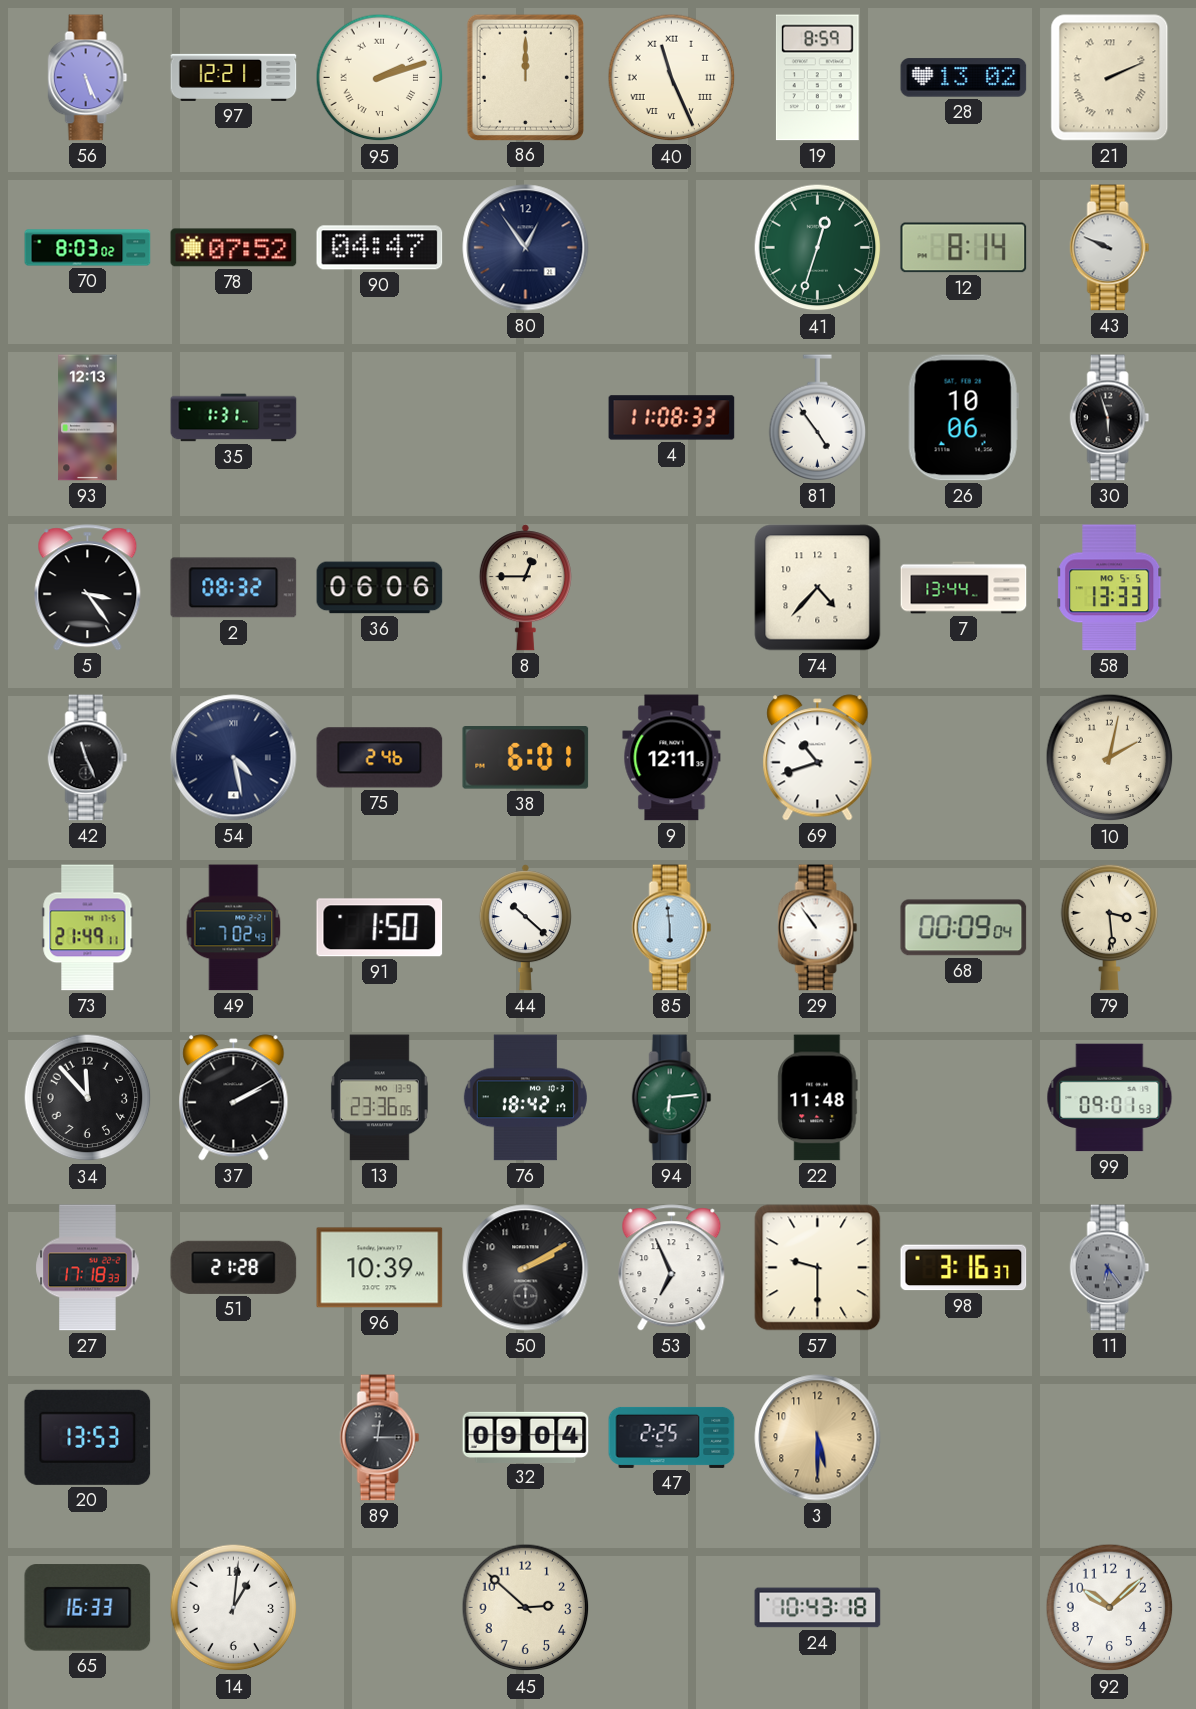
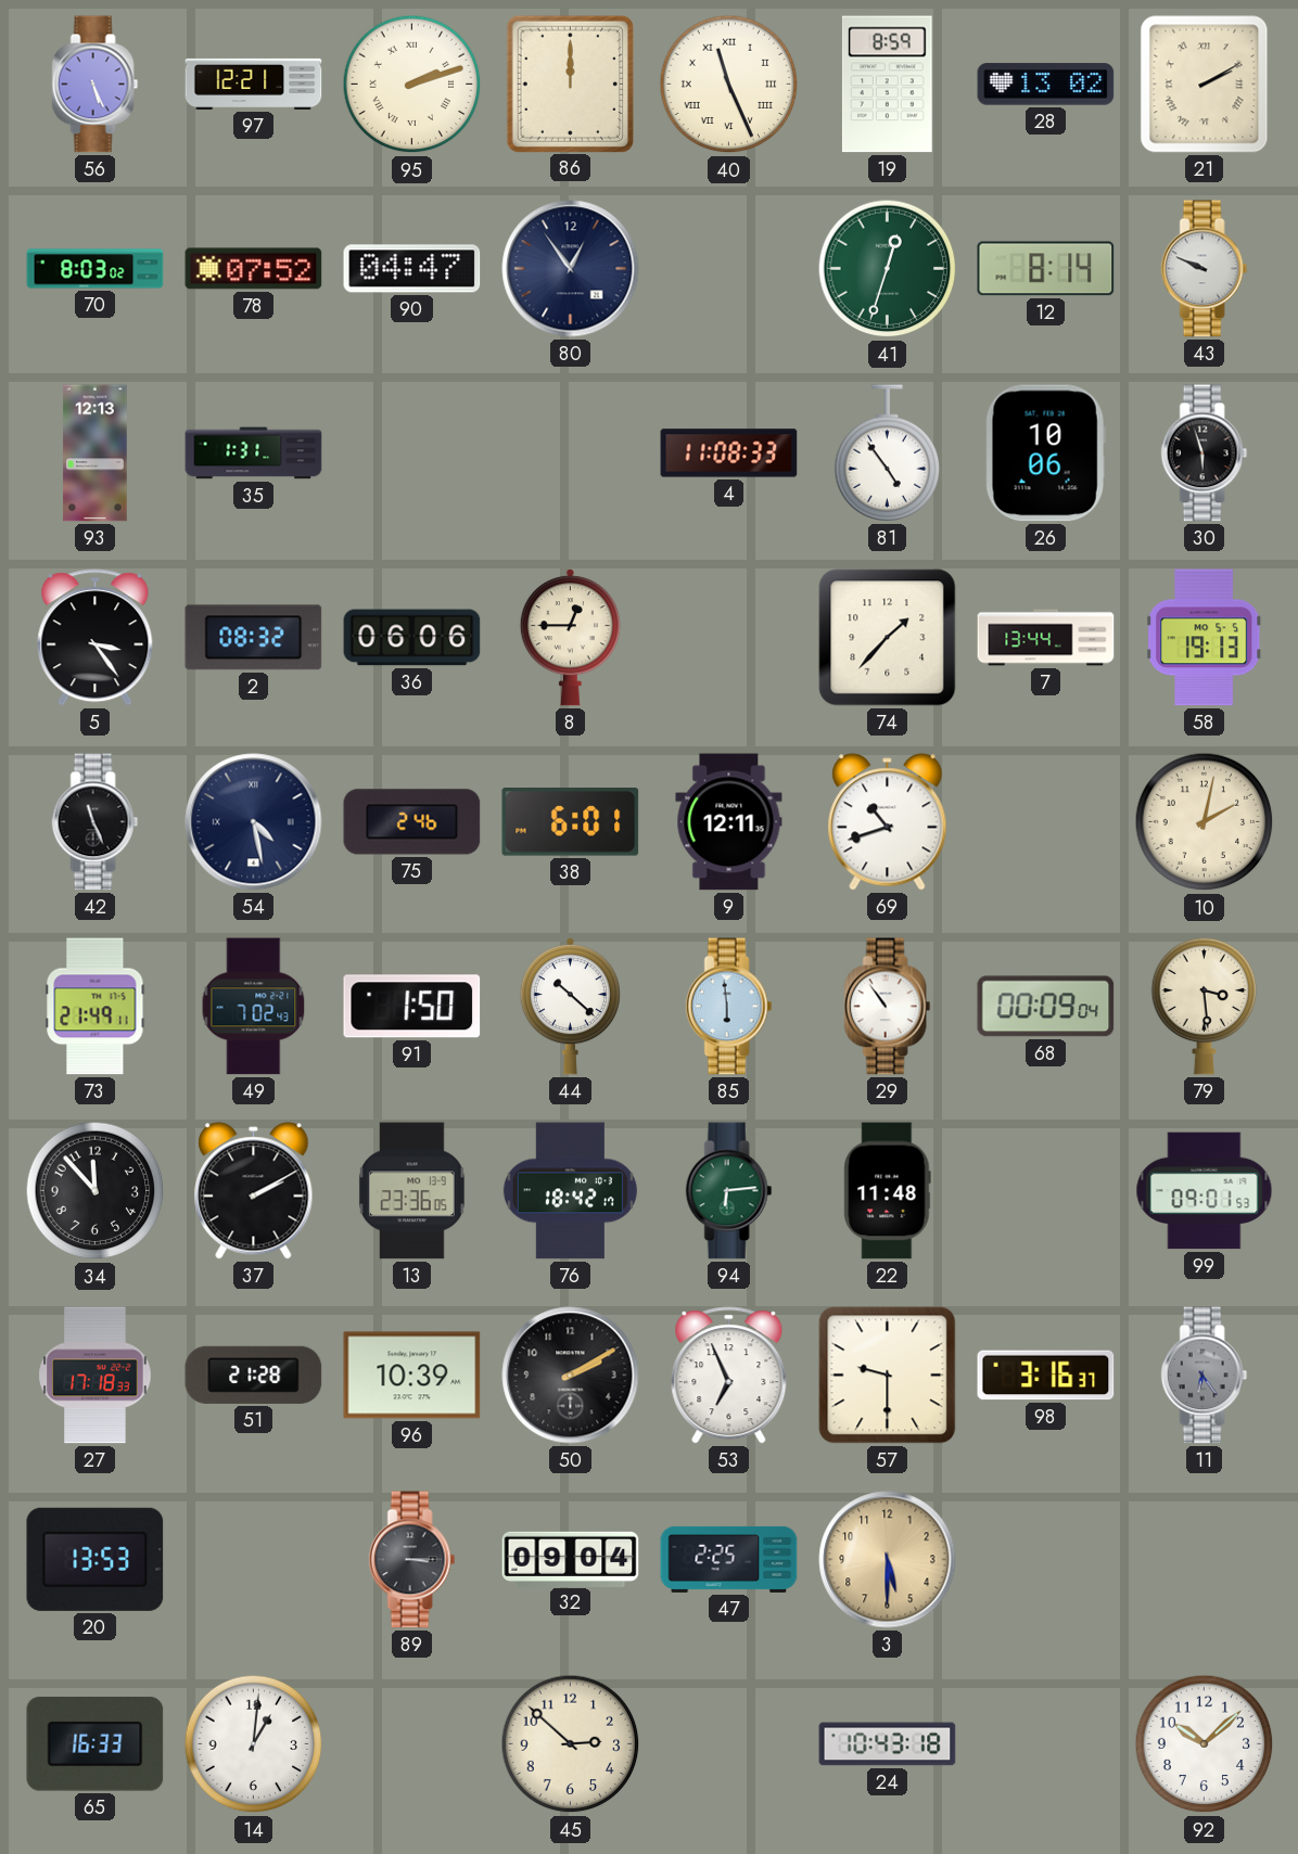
21: 2:11 -> 2:10
74: 4:37 -> 1:37
58: 13:33 -> 19:13
89: 12:15 -> 3:15
